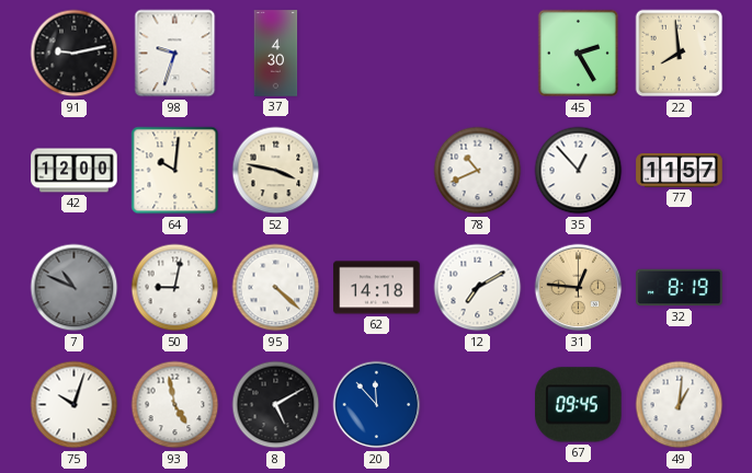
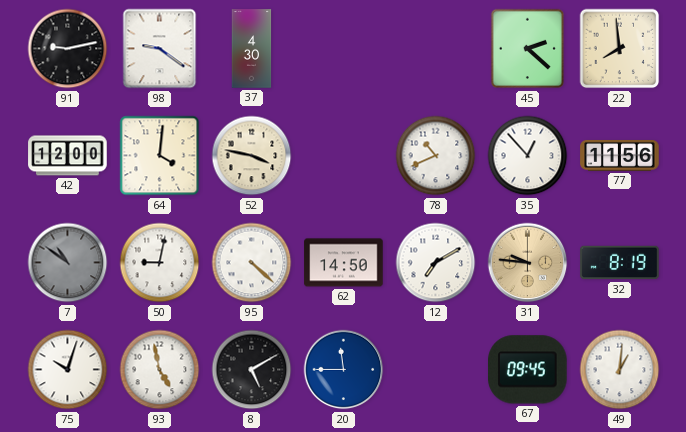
98: 9:33 -> 9:21
45: 2:25 -> 2:22
64: 10:01 -> 4:01
77: 11:57 -> 11:56
7: 10:49 -> 10:51
62: 14:18 -> 14:50
31: 12:46 -> 9:46
20: 11:53 -> 11:45
